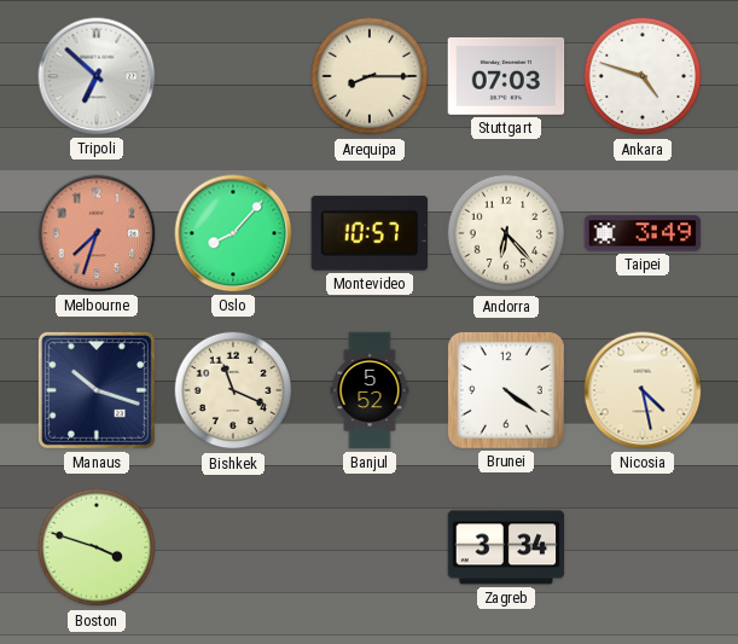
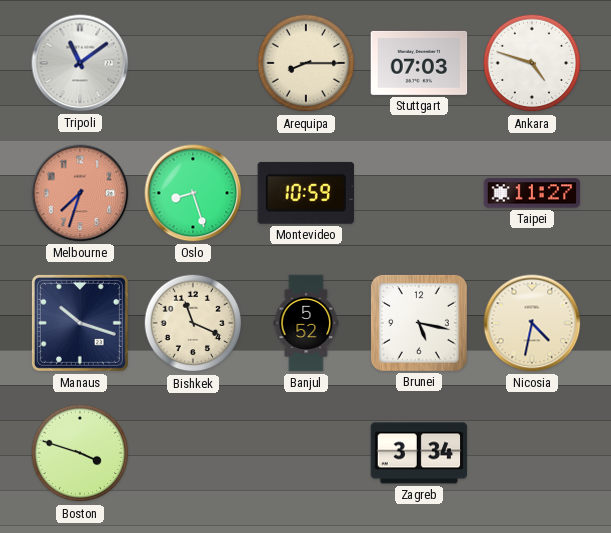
Tripoli: 6:52 -> 11:09
Oslo: 8:07 -> 8:27
Montevideo: 10:57 -> 10:59
Andorra: 6:23 -> none
Taipei: 3:49 -> 11:27
Brunei: 4:21 -> 5:17
Nicosia: 4:28 -> 4:32
